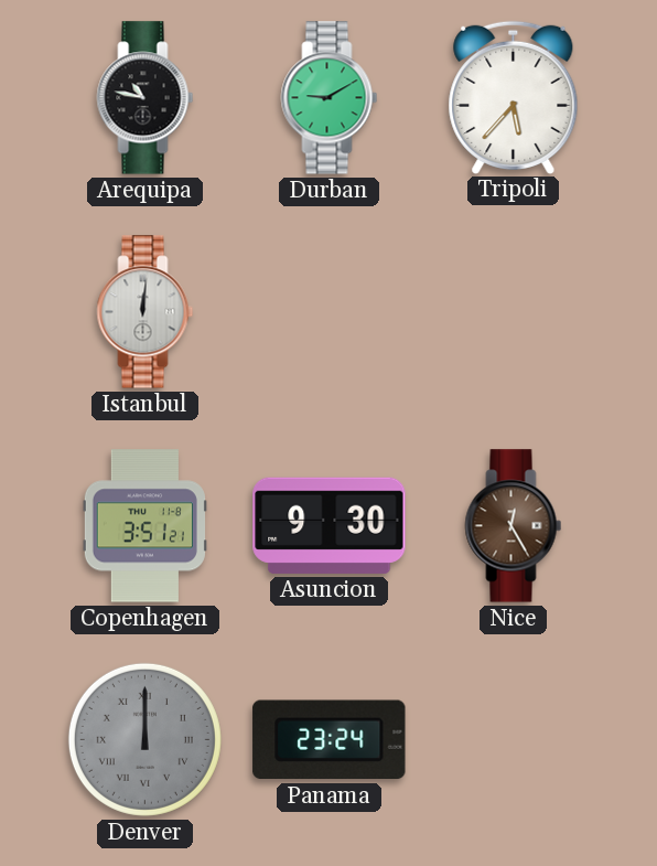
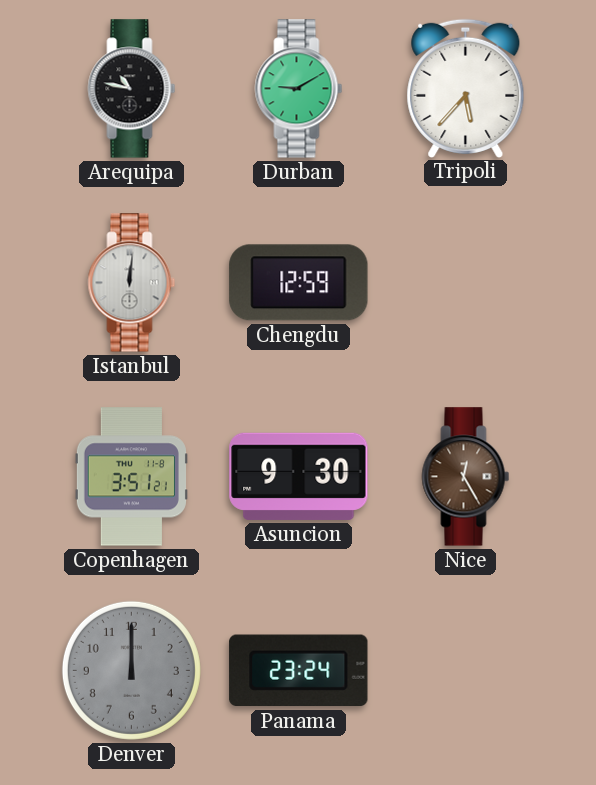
Chengdu: none -> 12:59
Denver numerals: Roman -> Arabic
